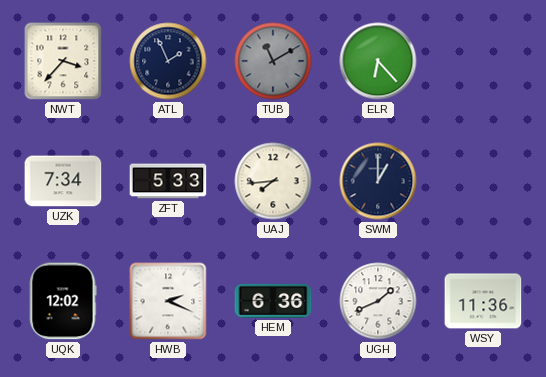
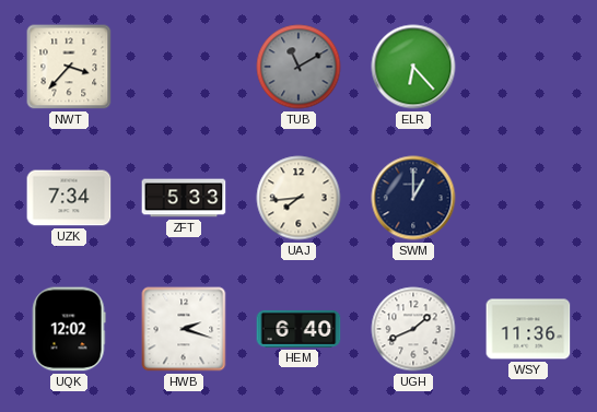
ATL: 1:56 -> none
HWB: 2:19 -> 2:18
HEM: 6:36 -> 6:40
